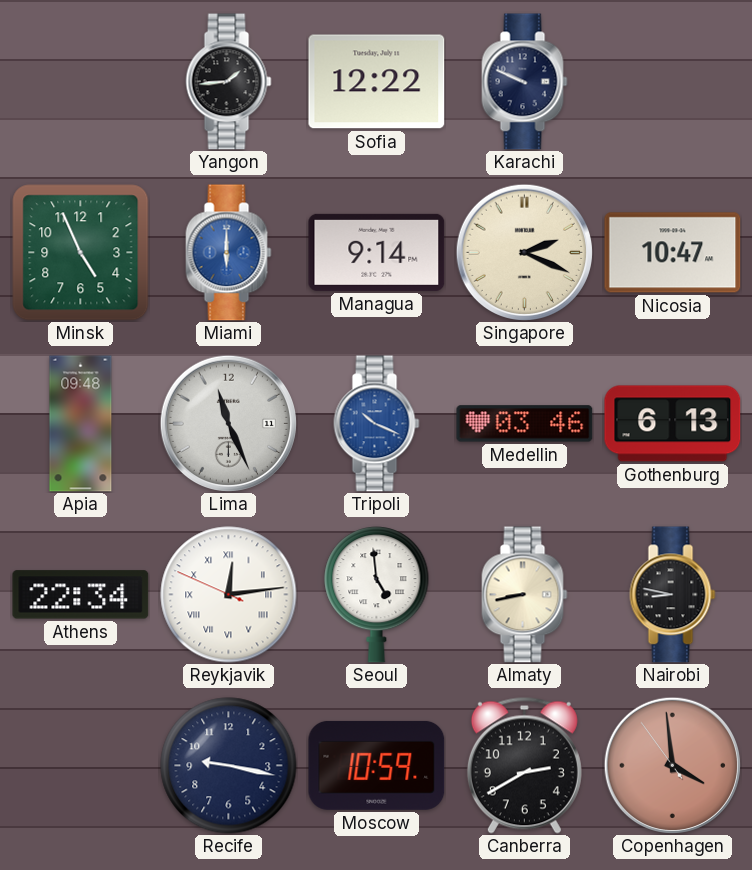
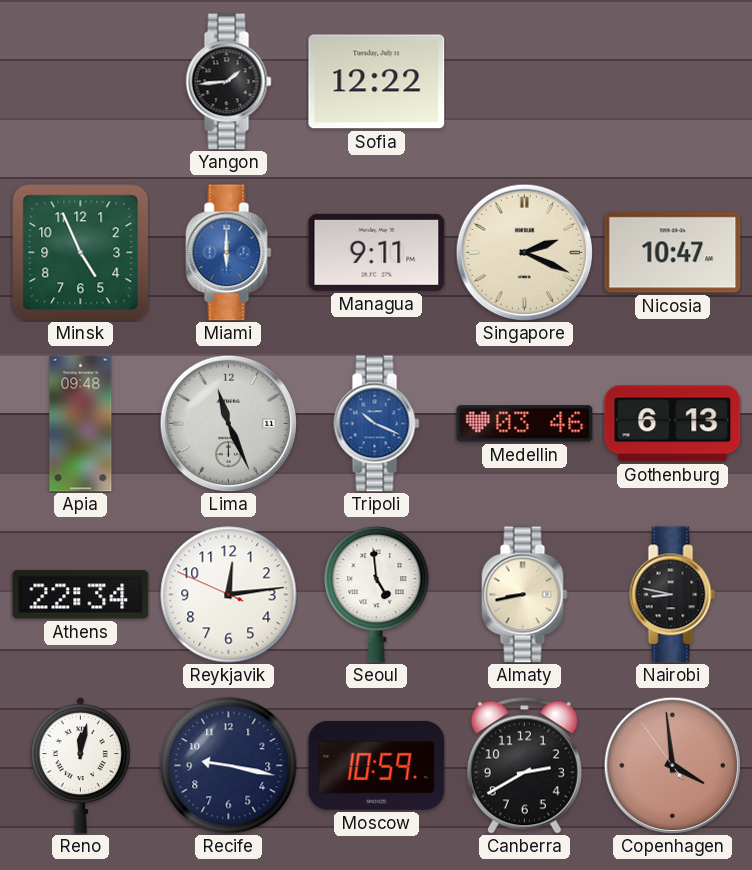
Karachi: 9:49 -> none
Managua: 9:14 -> 9:11
Reykjavik numerals: Roman -> Arabic
Reno: none -> 12:02
